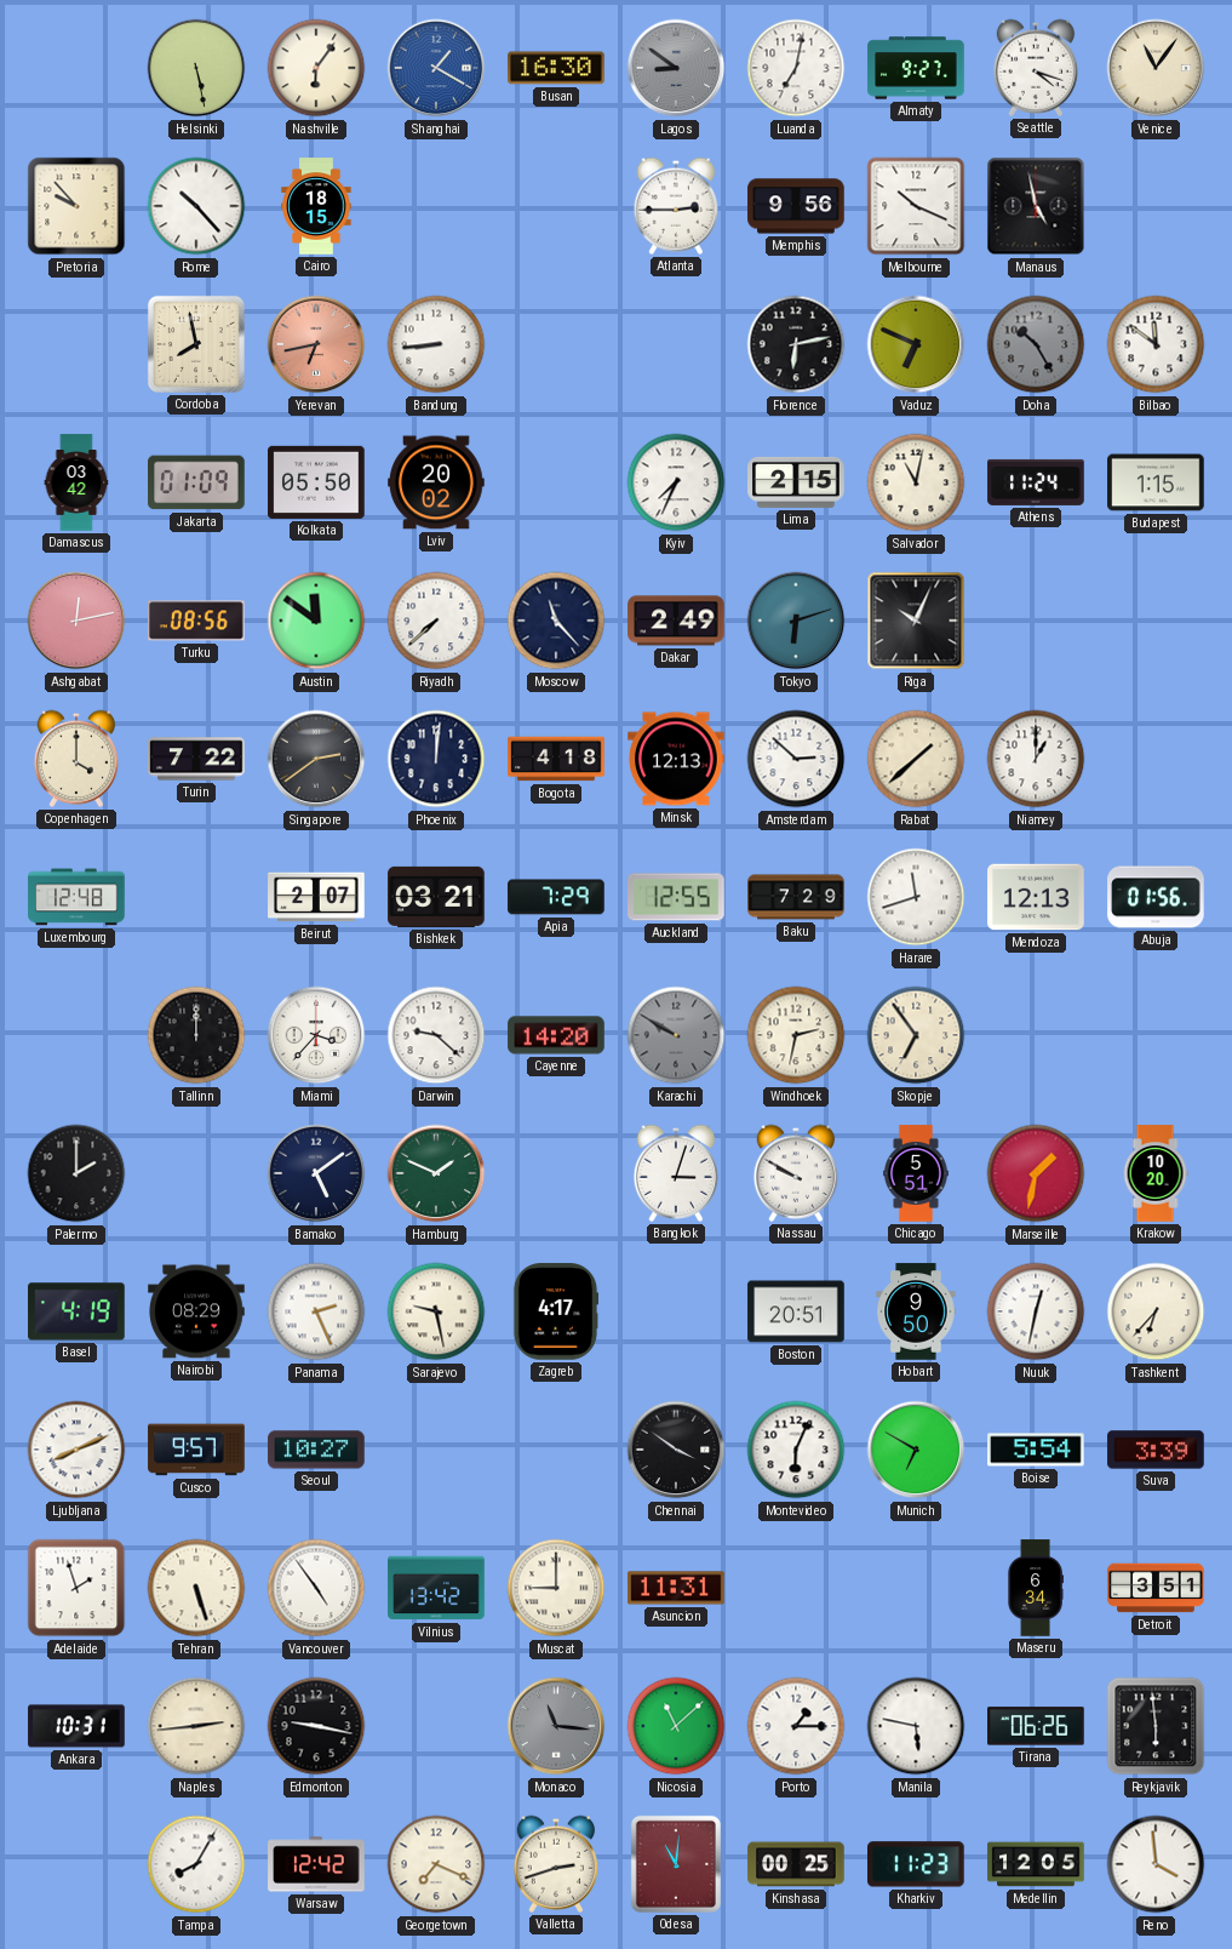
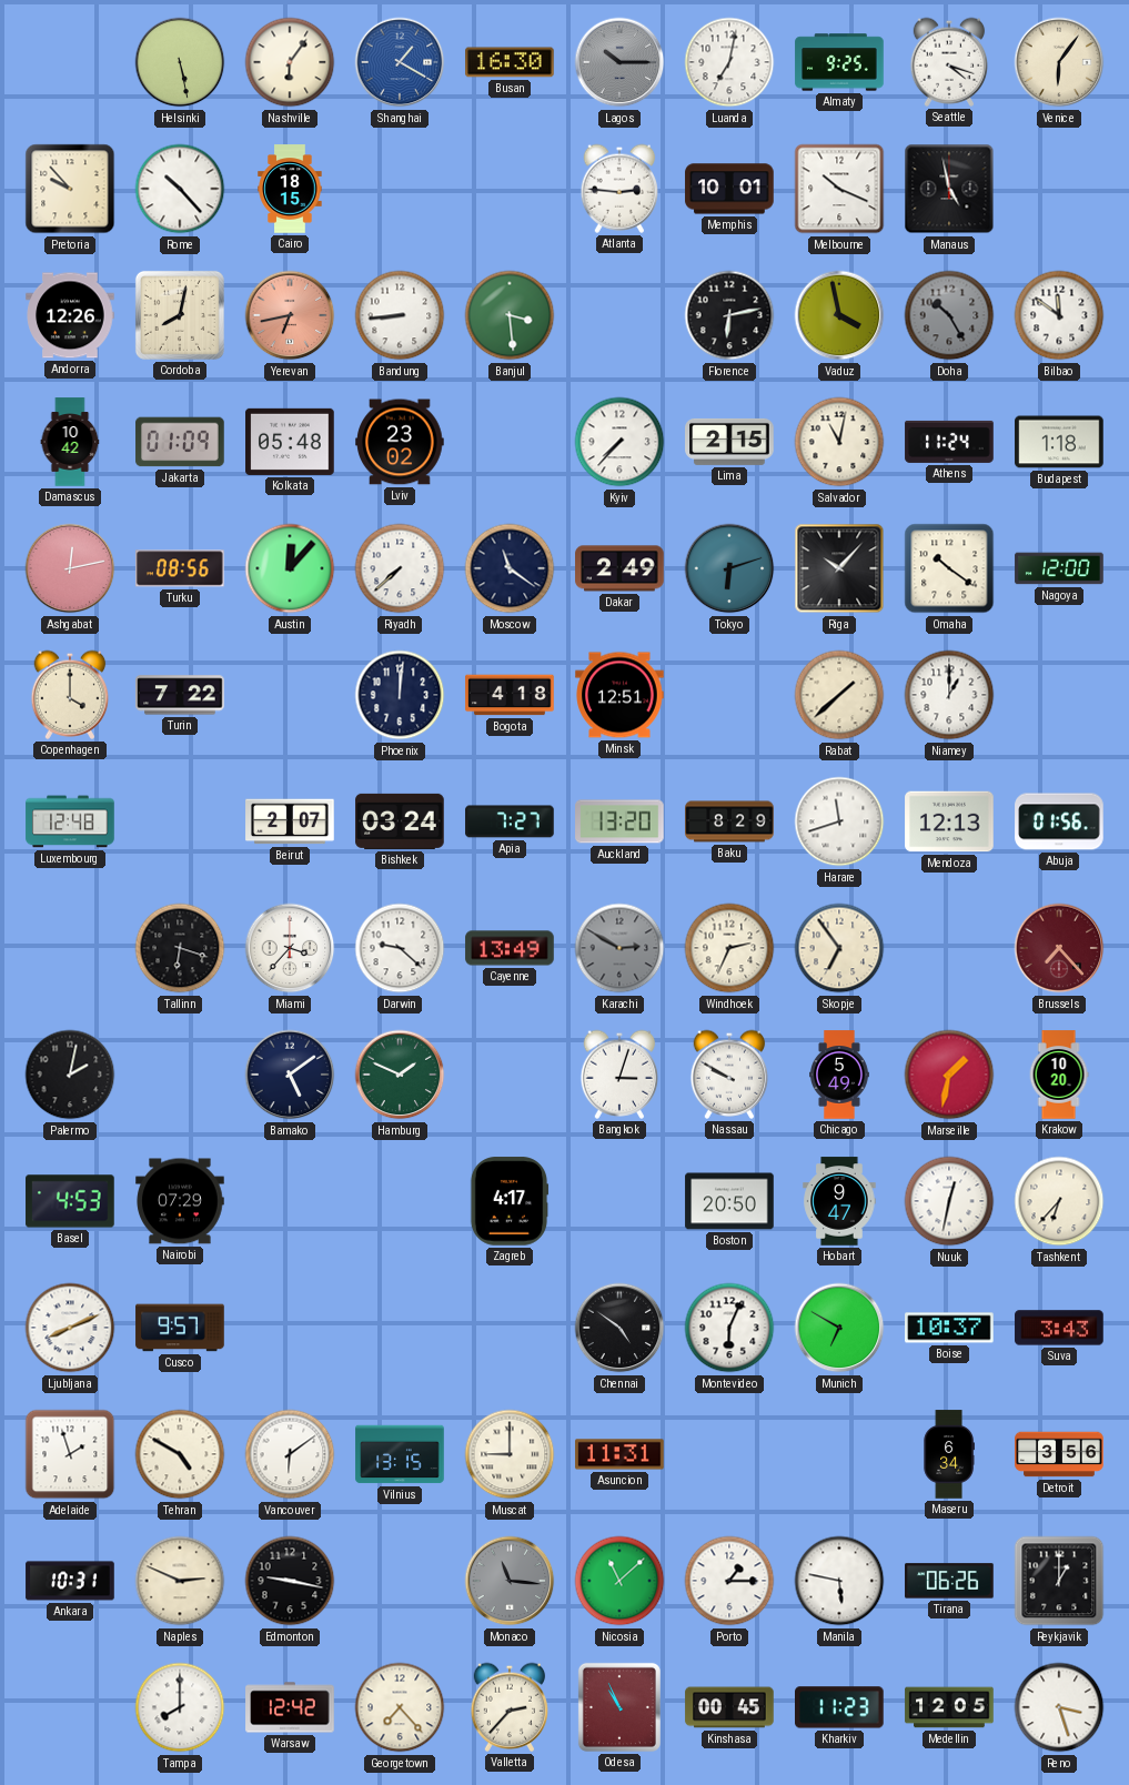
Lagos: 8:51 -> 10:15
Almaty: 9:27 -> 9:25
Venice: 11:06 -> 6:06
Atlanta: 2:45 -> 2:46
Memphis: 9:56 -> 10:01
Andorra: none -> 12:26
Cordoba: 7:58 -> 8:02
Banjul: none -> 3:29
Vaduz: 6:49 -> 3:58
Damascus: 03:42 -> 10:42
Kolkata: 05:50 -> 05:48
Lviv: 20:02 -> 23:02
Kyiv: 7:34 -> 7:37
Budapest: 1:15 -> 1:18
Austin: 11:51 -> 12:07
Moscow: 11:23 -> 11:21
Riga: 10:04 -> 10:07
Omaha: none -> 10:21
Nagoya: none -> 12:00
Singapore: 2:39 -> none
Minsk: 12:13 -> 12:51
Amsterdam: 2:52 -> none
Bishkek: 03:21 -> 03:24
Apia: 7:29 -> 7:27
Auckland: 12:55 -> 13:20
Baku: 7:29 -> 8:29
Tallinn: 12:00 -> 6:18
Cayenne: 14:20 -> 13:49
Karachi: 9:50 -> 2:50
Windhoek: 2:32 -> 2:34
Brussels: none -> 7:23
Palermo: 2:00 -> 2:02
Chicago: 5:51 -> 5:49
Basel: 4:19 -> 4:53
Nairobi: 08:29 -> 07:29
Panama: 2:26 -> none
Sarajevo: 9:28 -> none
Boston: 20:51 -> 20:50
Hobart: 9:50 -> 9:47
Seoul: 10:27 -> none
Chennai: 3:51 -> 4:51
Boise: 5:54 -> 10:37
Suva: 3:39 -> 3:43
Tehran: 5:27 -> 4:50
Vancouver: 4:54 -> 6:09
Vilnius: 13:42 -> 13:15
Detroit: 3:51 -> 3:56
Naples: 2:44 -> 2:49
Reykjavik: 5:59 -> 1:00
Tampa: 8:05 -> 8:00
Georgetown: 7:19 -> 7:23
Valletta: 2:42 -> 2:37
Odesa: 11:01 -> 10:56
Kinshasa: 00:25 -> 00:45
Reno: 3:59 -> 3:27
